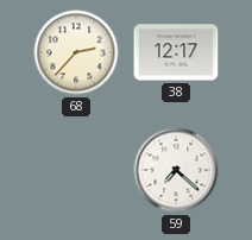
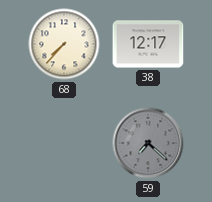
68: 2:37 -> 7:37
59 dial: white -> grey
